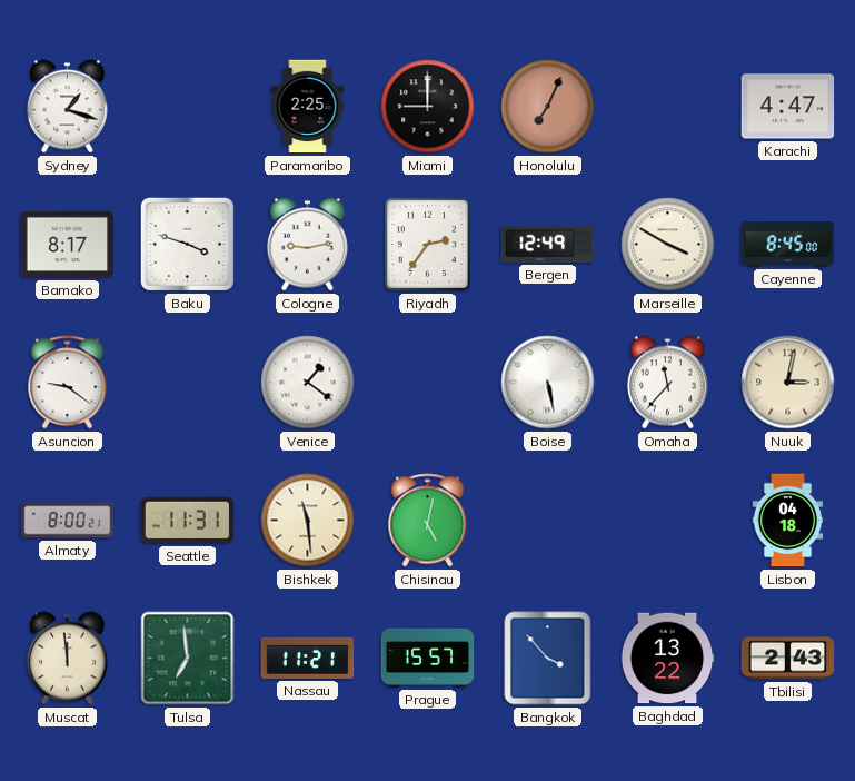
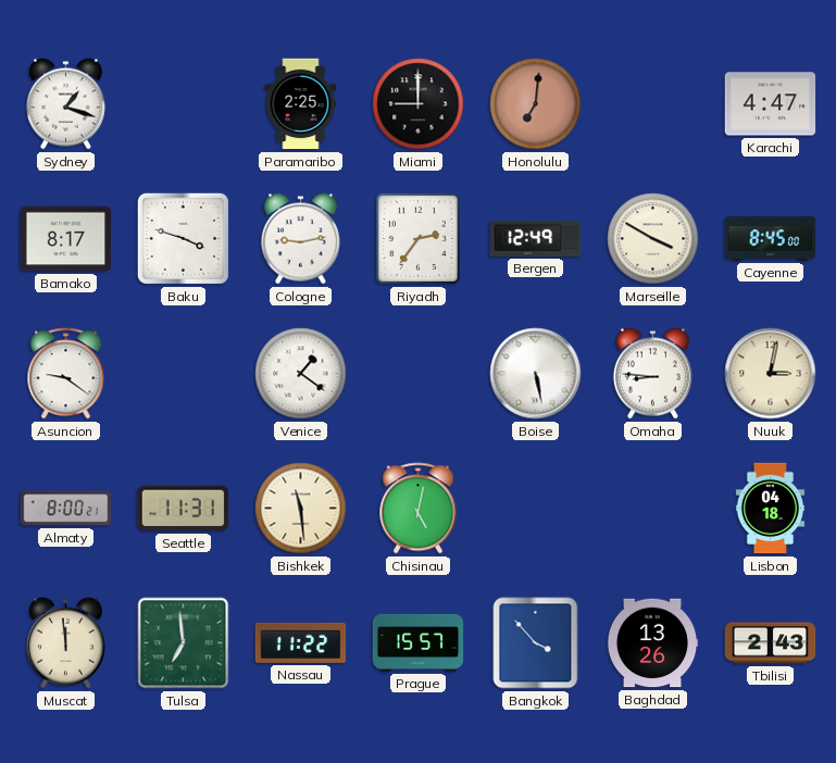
Honolulu: 7:04 -> 7:01
Omaha: 11:37 -> 8:46
Nassau: 11:21 -> 11:22
Baghdad: 13:22 -> 13:26
